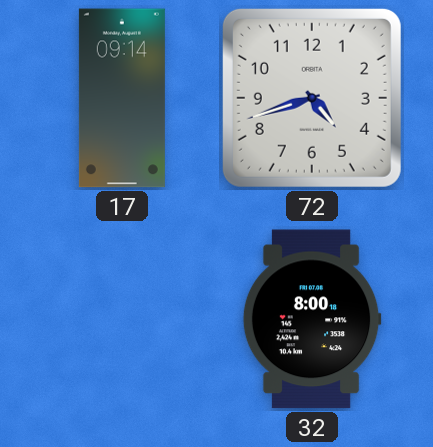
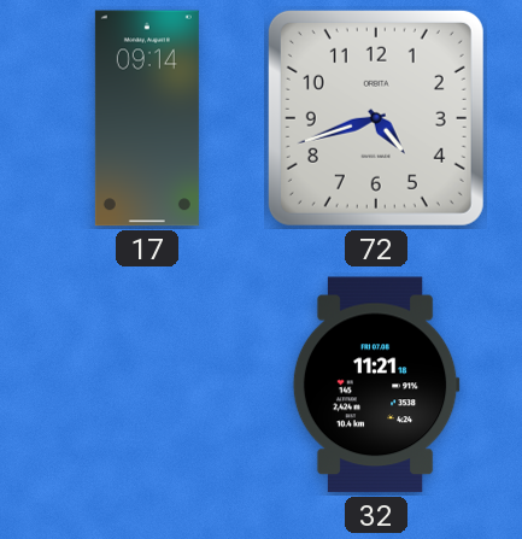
32: 8:00 -> 11:21
